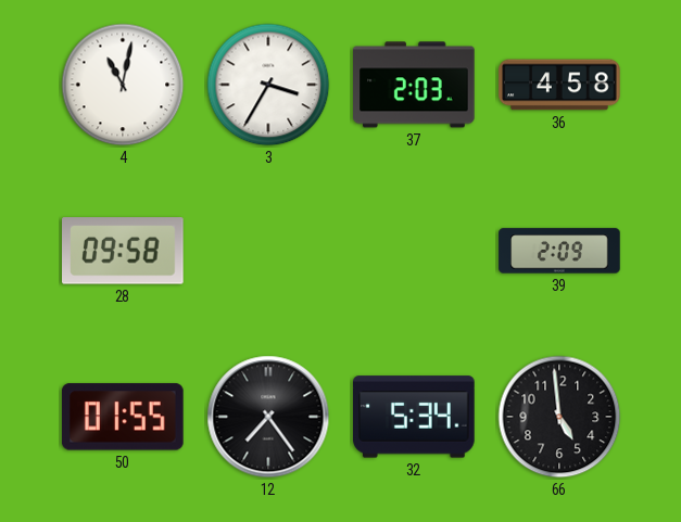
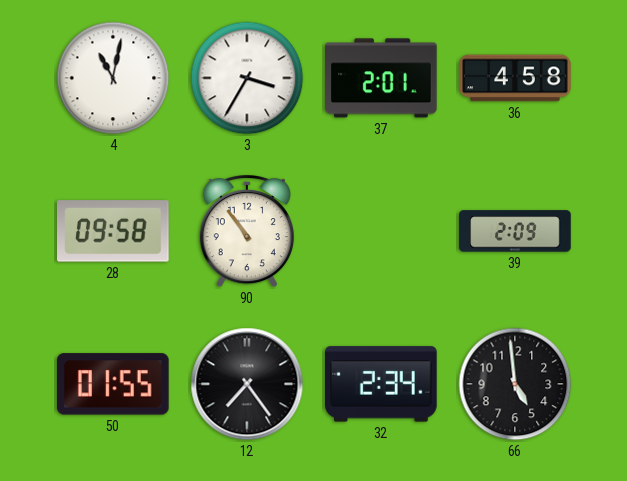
37: 2:03 -> 2:01
90: none -> 10:54
32: 5:34 -> 2:34
